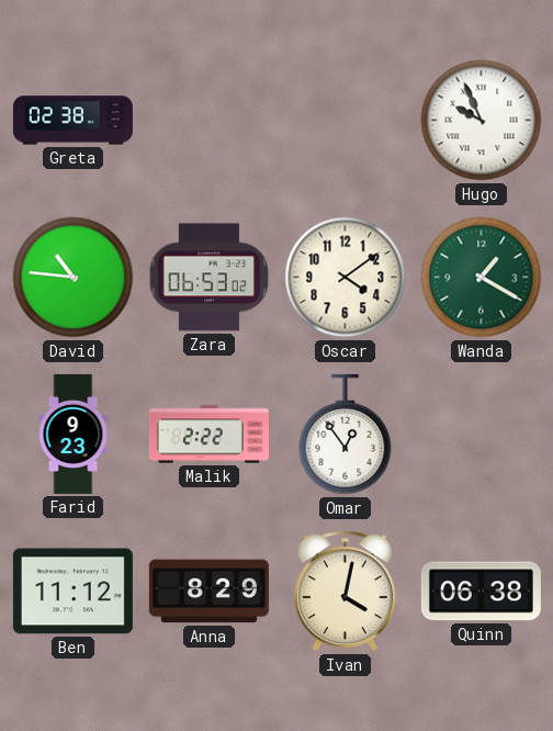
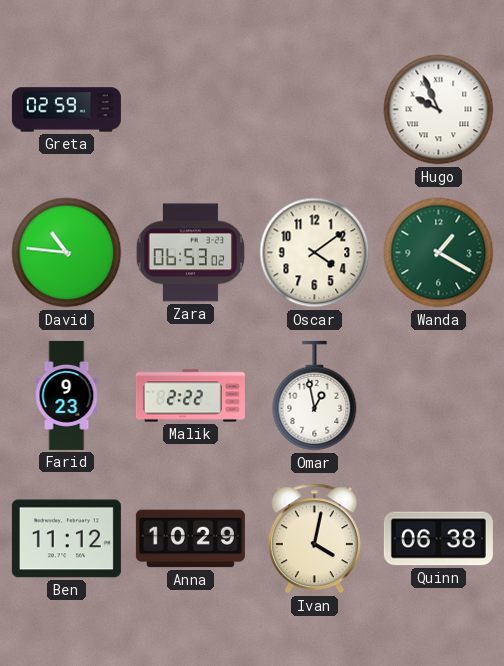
Greta: 02:38 -> 02:59
Omar: 12:54 -> 12:58
Anna: 8:29 -> 10:29
